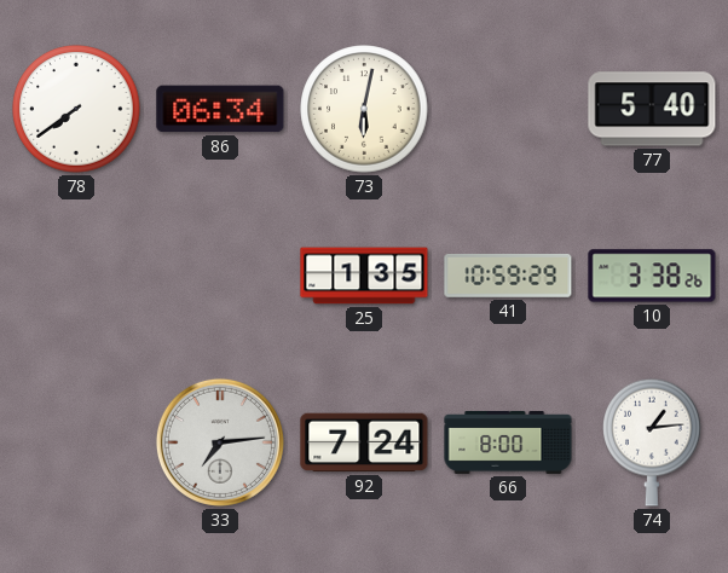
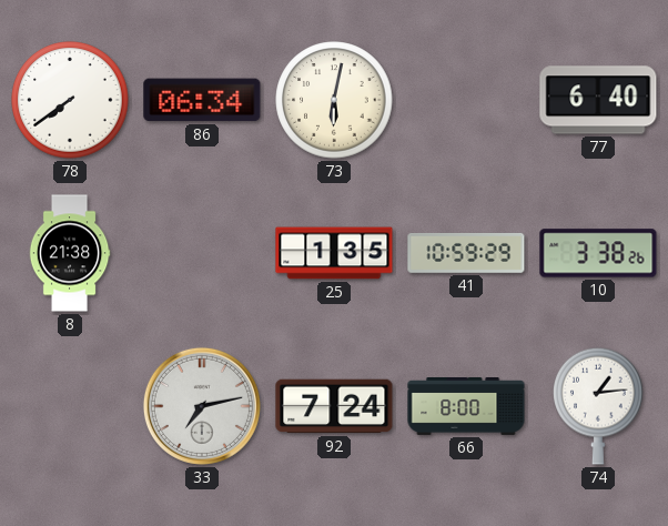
77: 5:40 -> 6:40
8: none -> 21:38
33: 7:14 -> 7:13
